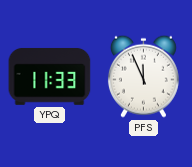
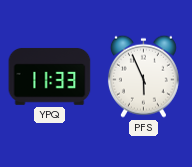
PFS: 11:56 -> 5:56
